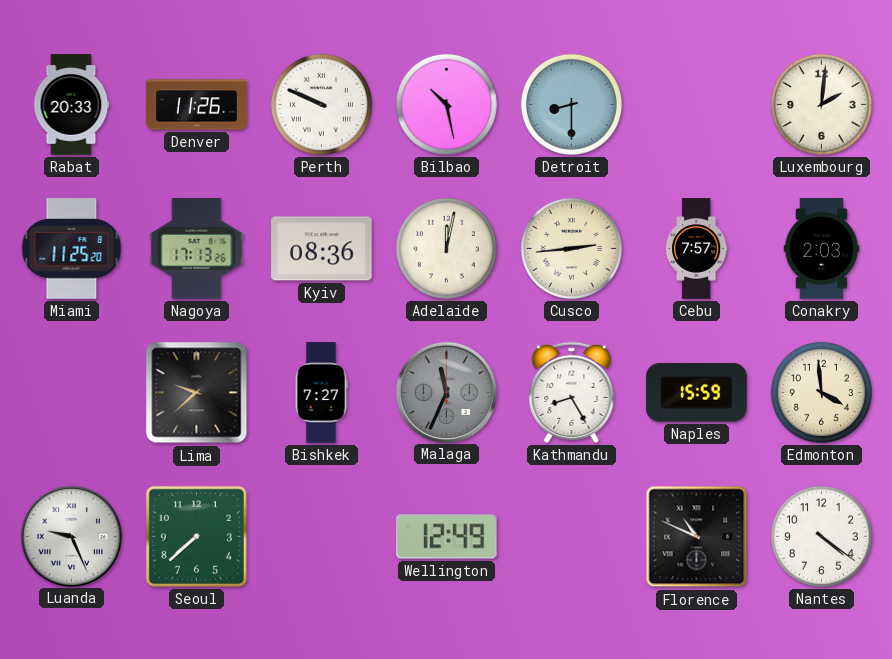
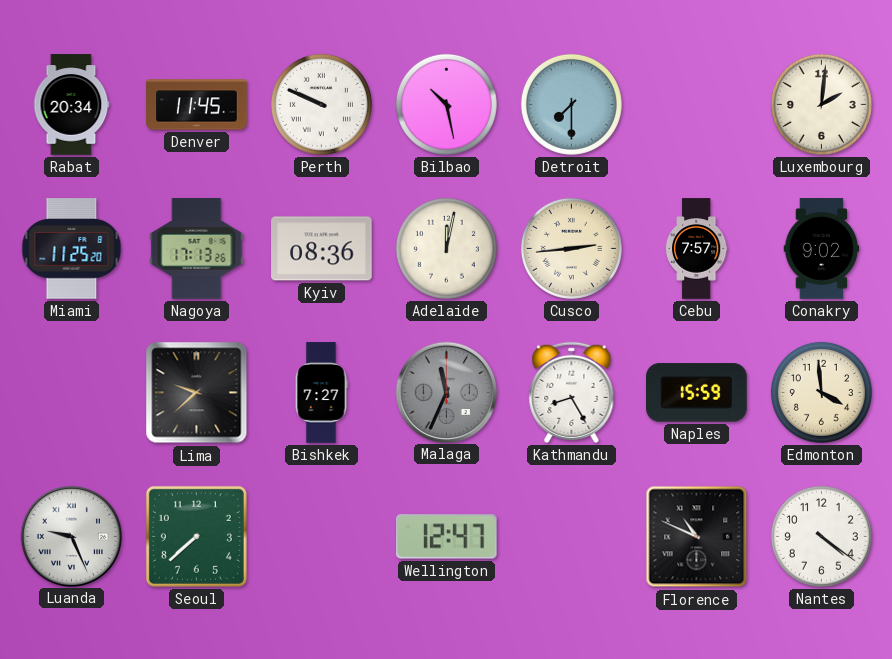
Rabat: 20:33 -> 20:34
Denver: 11:26 -> 11:45
Detroit: 8:30 -> 7:30
Conakry: 2:03 -> 9:02
Wellington: 12:49 -> 12:47
